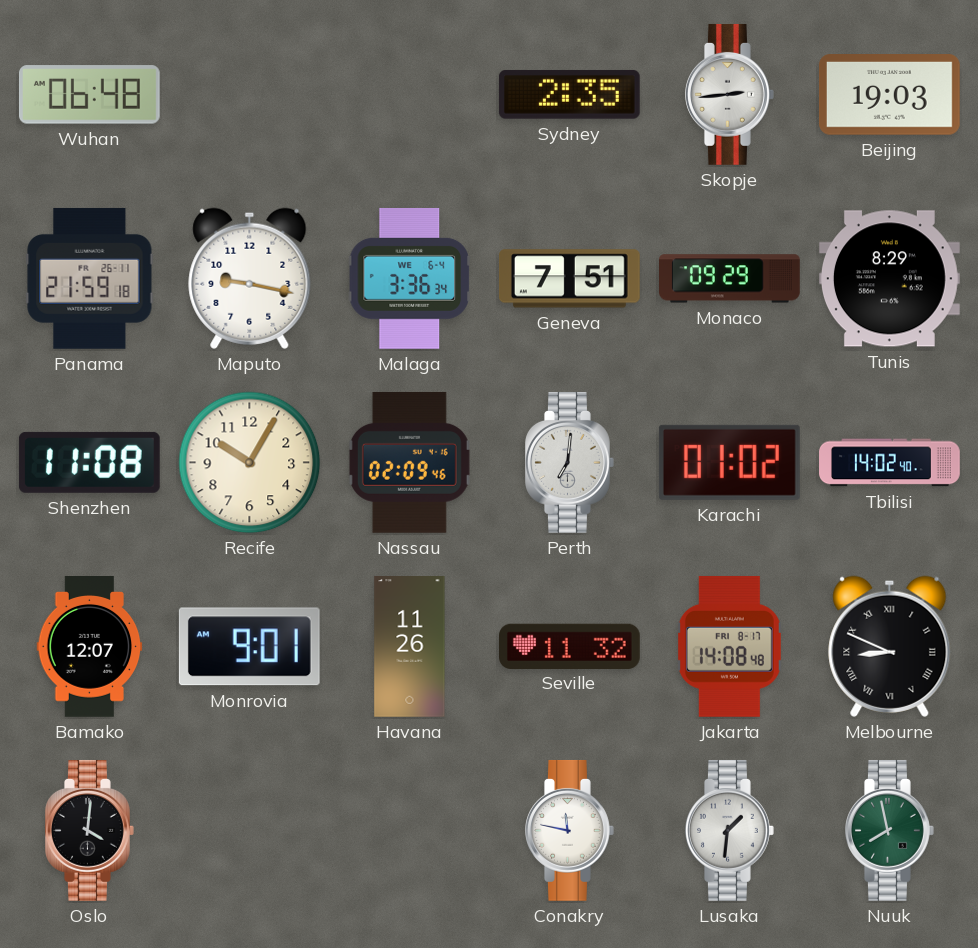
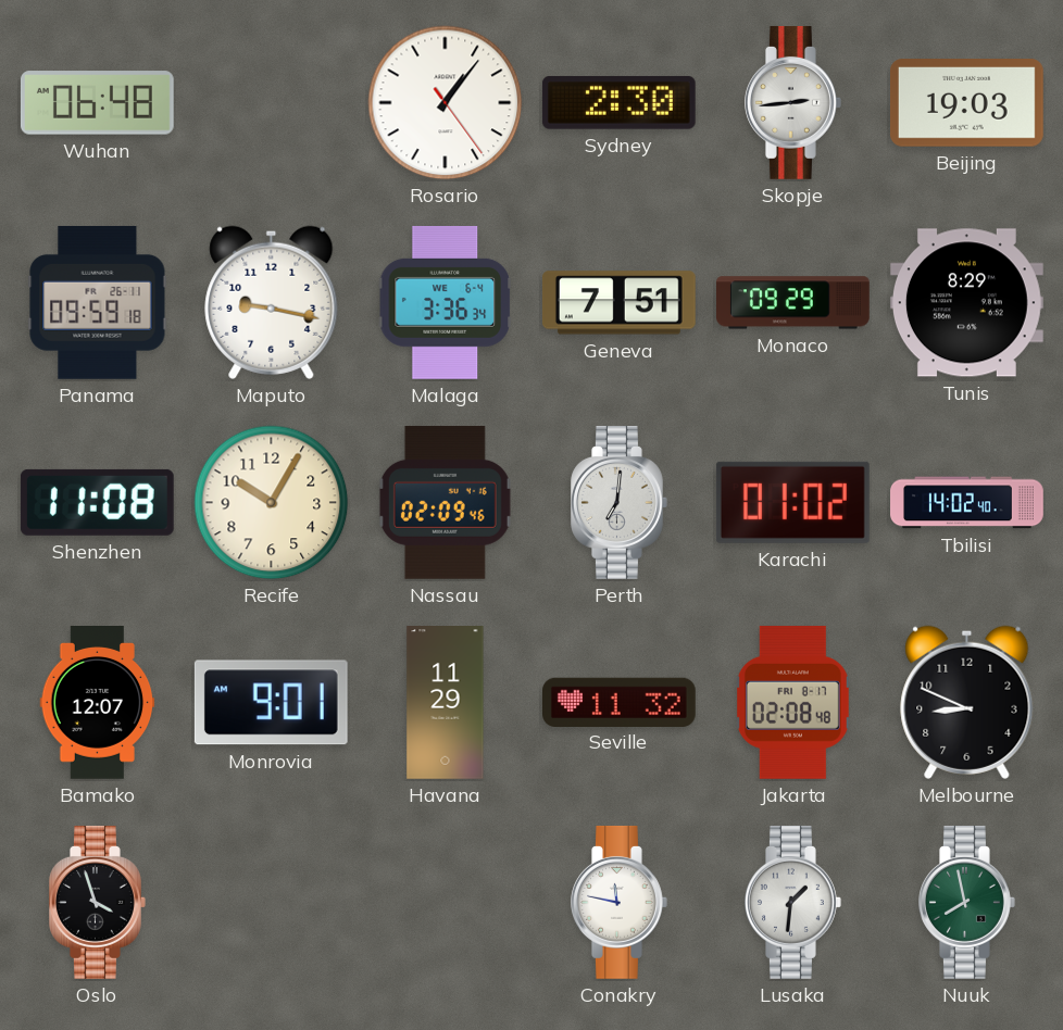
Rosario: none -> 1:06
Sydney: 2:35 -> 2:30
Panama: 21:59 -> 09:59
Havana: 11:26 -> 11:29
Jakarta: 14:08 -> 02:08
Melbourne numerals: Roman -> Arabic
Oslo: 4:01 -> 3:57
